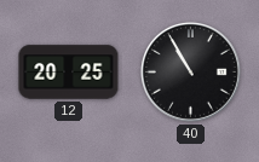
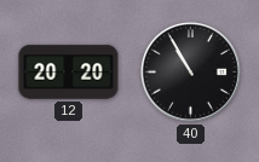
12: 20:25 -> 20:20
